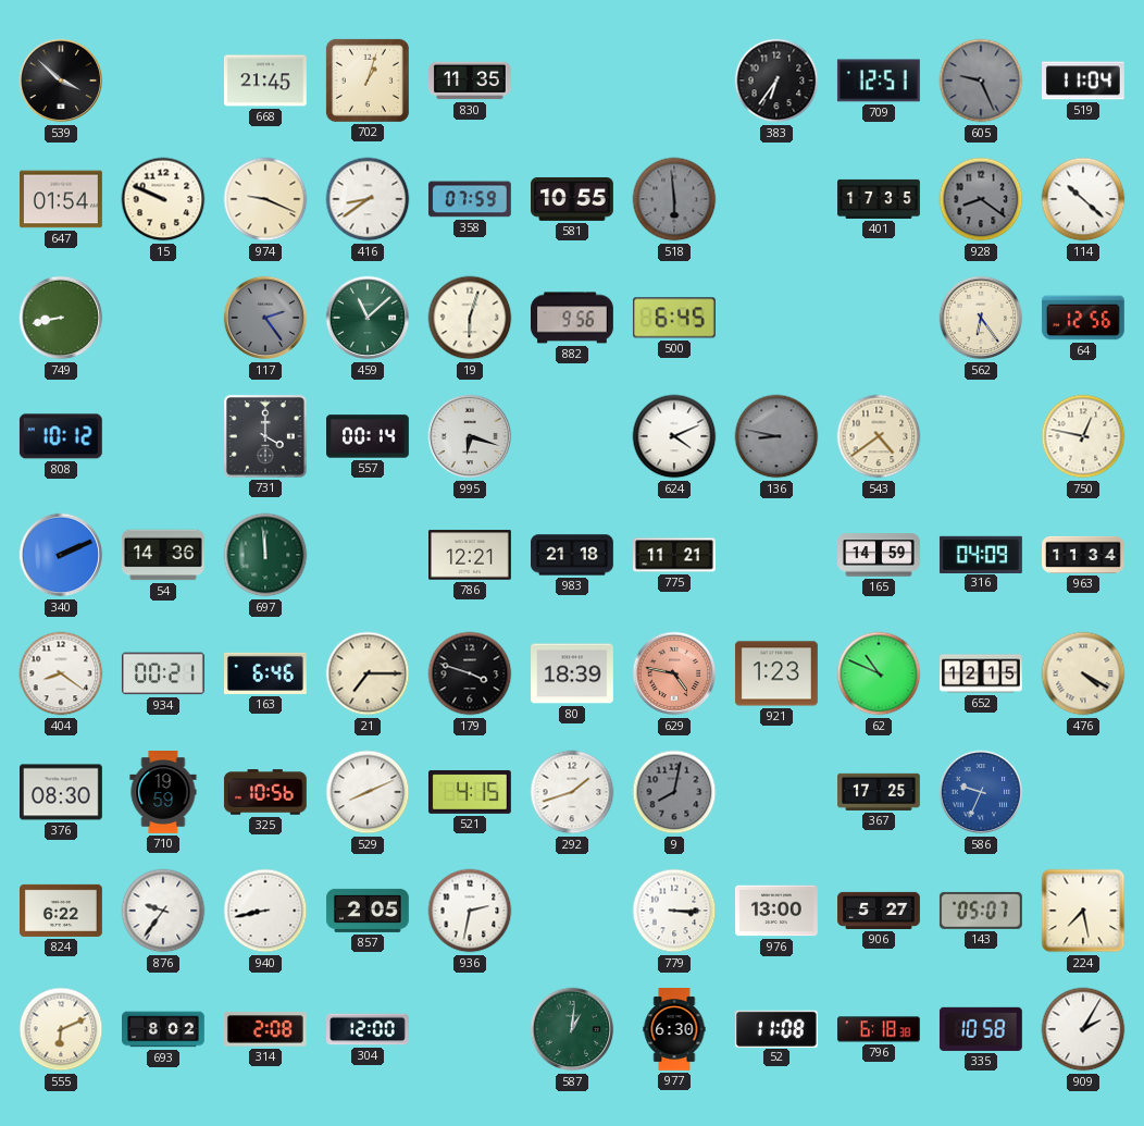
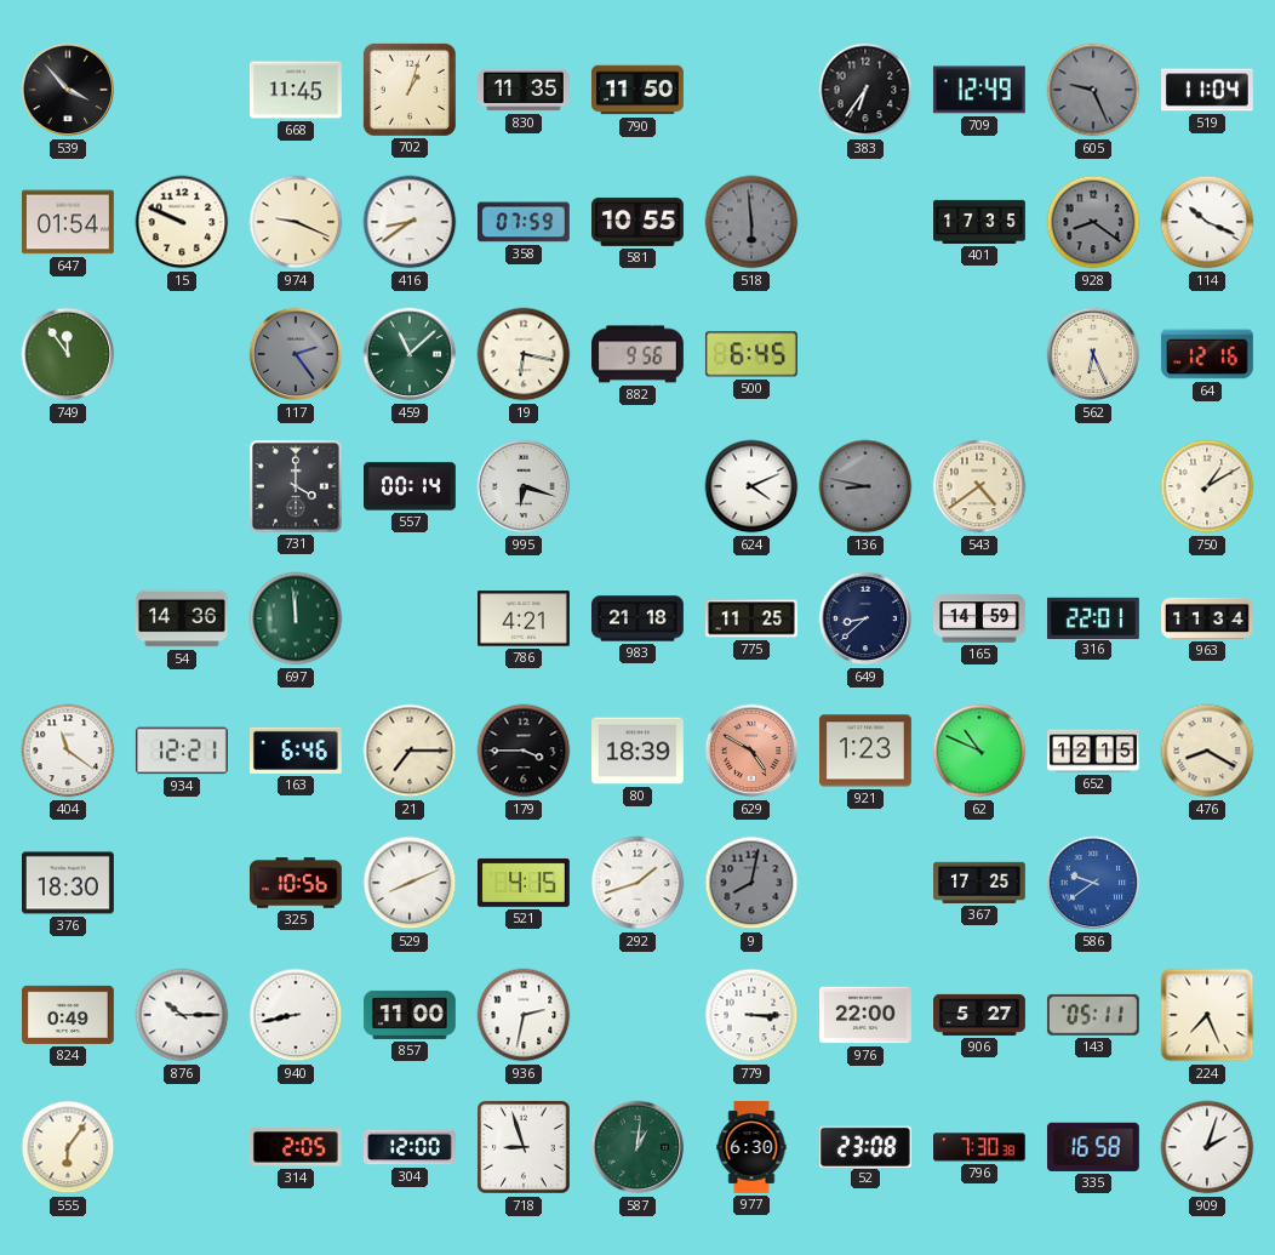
539: 3:52 -> 3:53
668: 21:45 -> 11:45
790: none -> 11:50
709: 12:51 -> 12:49
114: 10:22 -> 10:19
749: 8:43 -> 11:54
19: 6:03 -> 6:17
562: 6:24 -> 6:26
64: 12:56 -> 12:16
808: 10:12 -> none
750: 12:47 -> 1:10
340: 2:11 -> none
786: 12:21 -> 4:21
775: 11:21 -> 11:25
649: none -> 8:38
316: 04:09 -> 22:01
404: 8:21 -> 11:21
934: 00:21 -> 12:21
179: 3:48 -> 3:45
629: 4:47 -> 4:50
476: 4:20 -> 8:20
376: 08:30 -> 18:30
710: 19:59 -> none
586: 9:34 -> 9:39
824: 6:22 -> 0:49
876: 9:36 -> 10:15
857: 2:05 -> 11:00
976: 13:00 -> 22:00
143: 05:07 -> 05:11
224: 7:28 -> 7:26
555: 6:11 -> 6:06
693: 8:02 -> none
314: 2:08 -> 2:05
718: none -> 8:57
52: 11:08 -> 23:08
796: 6:18 -> 7:30
335: 10:58 -> 16:58
909: 2:05 -> 2:03
